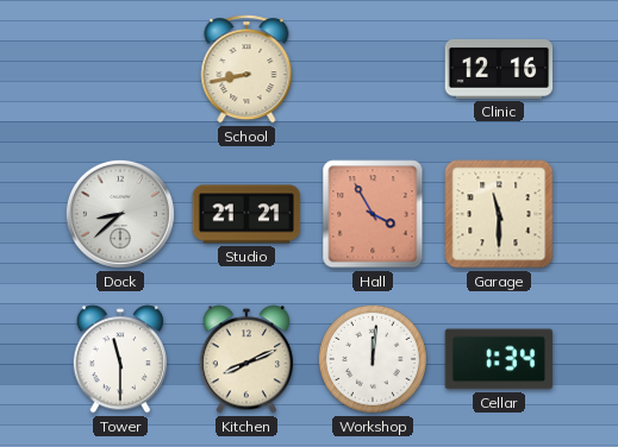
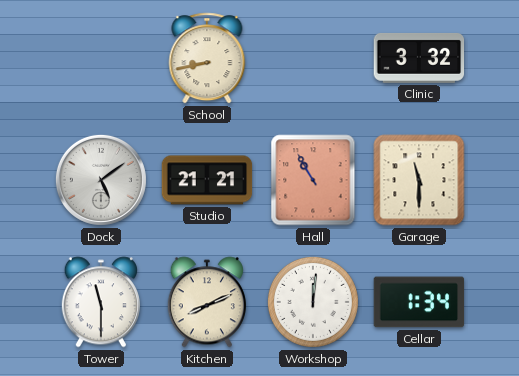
Clinic: 12:16 -> 3:32
Dock: 8:38 -> 5:09
Hall: 3:55 -> 10:55
